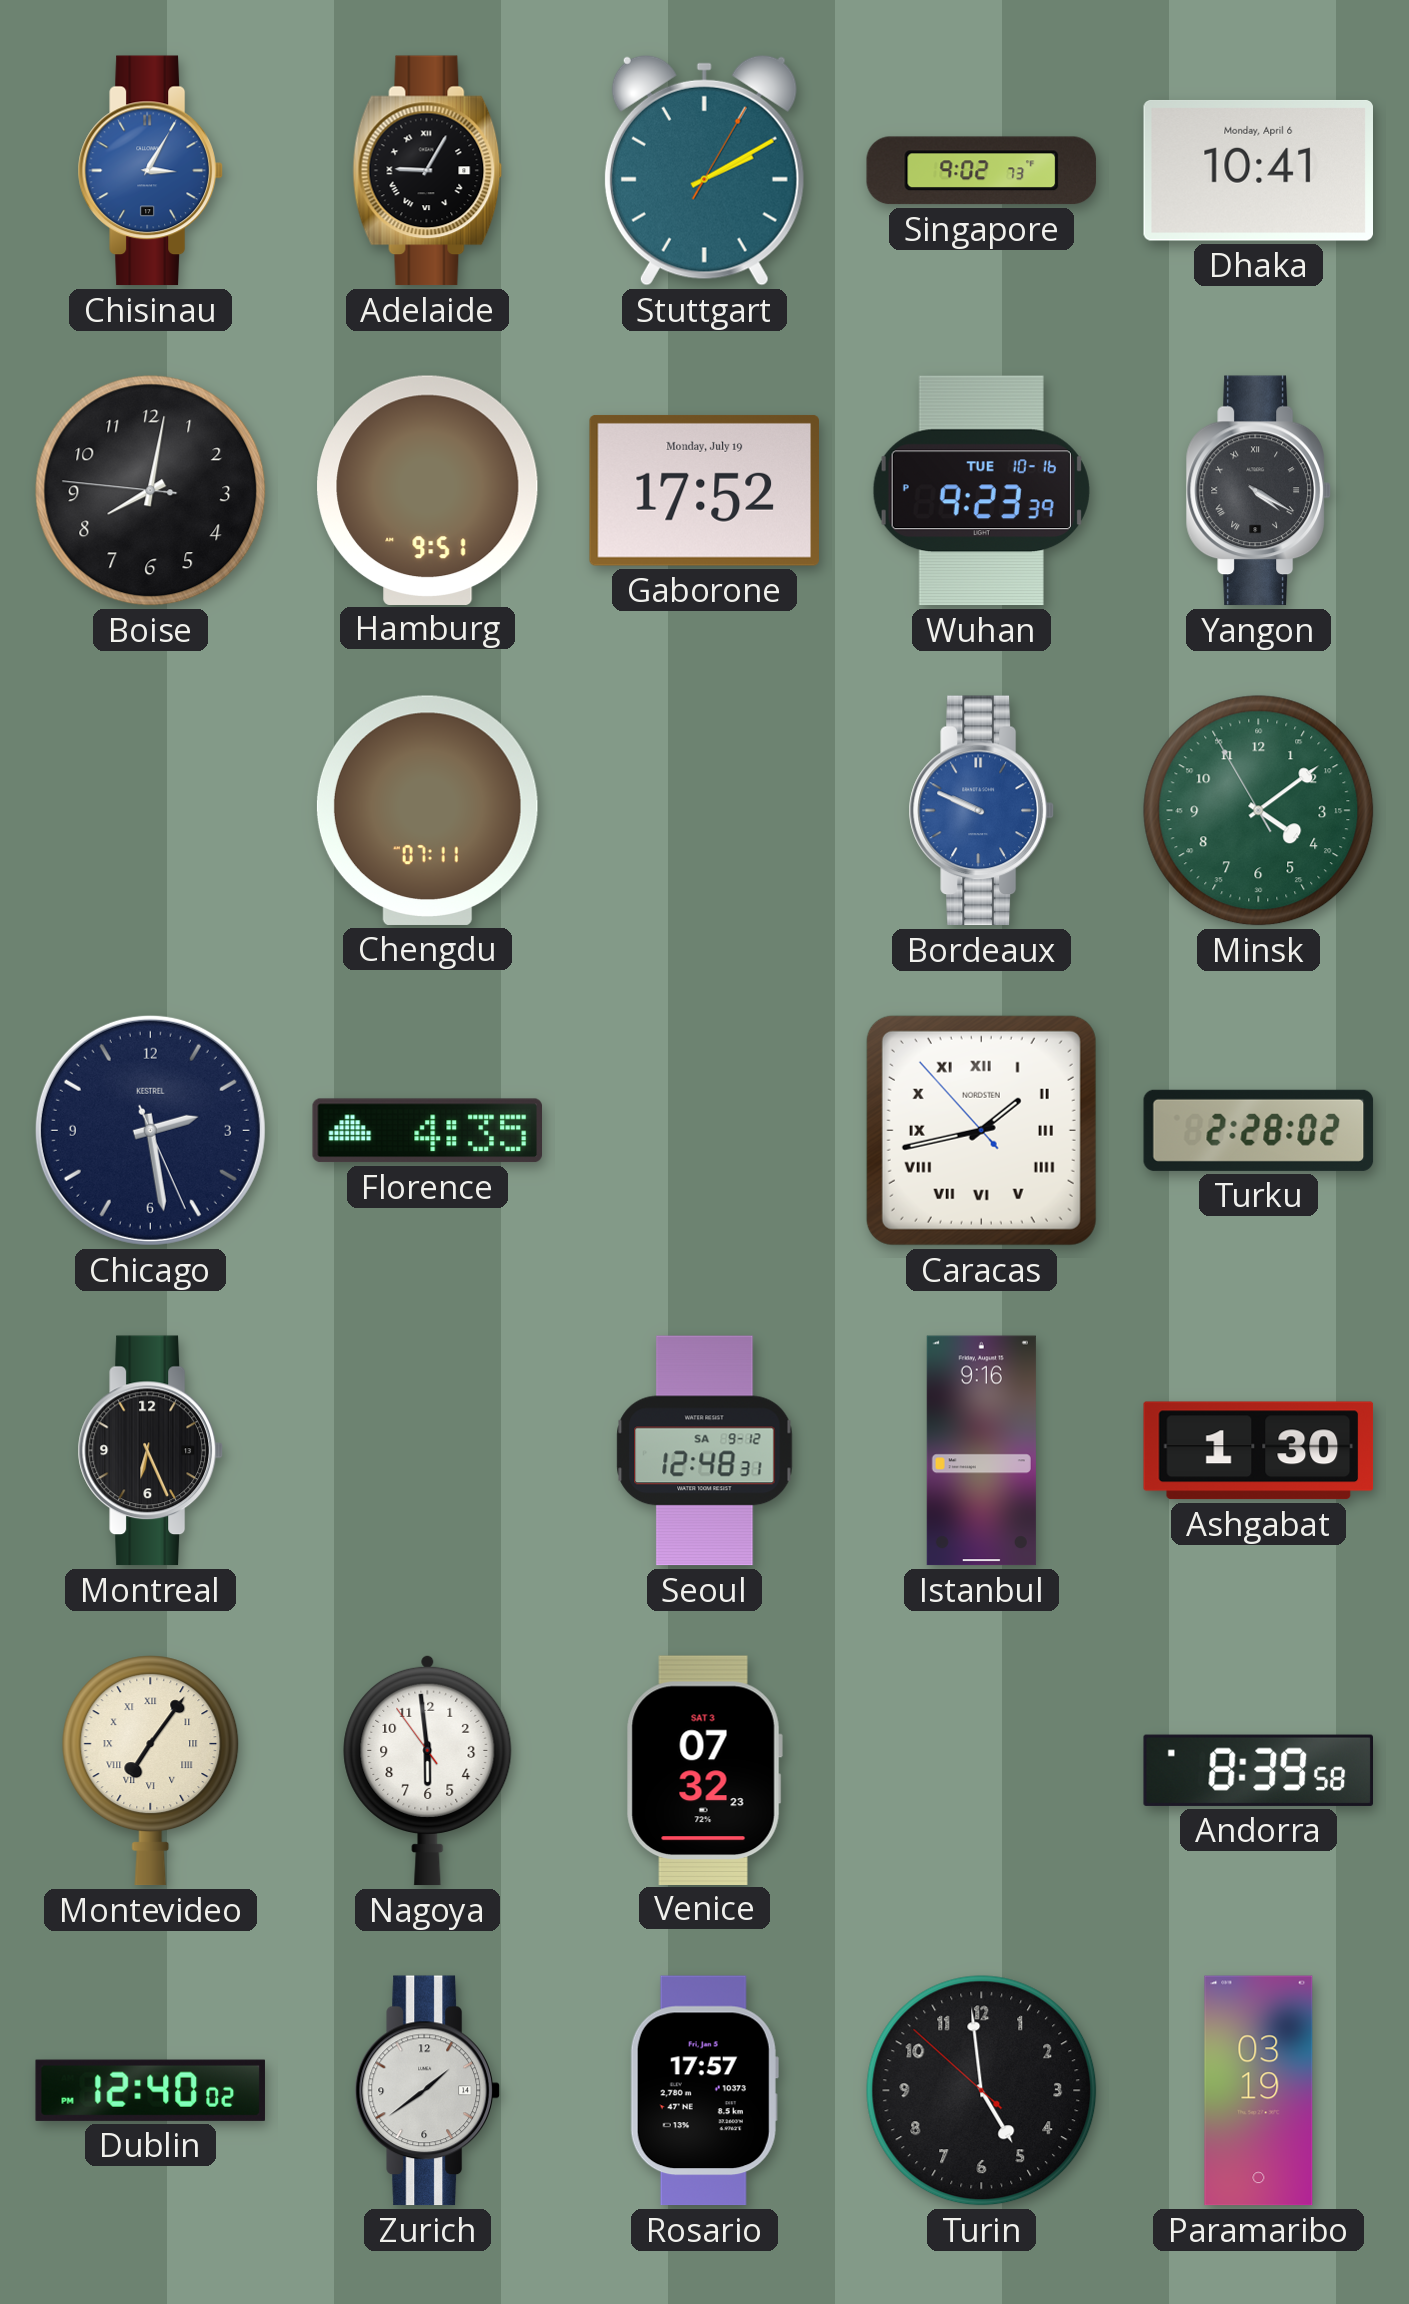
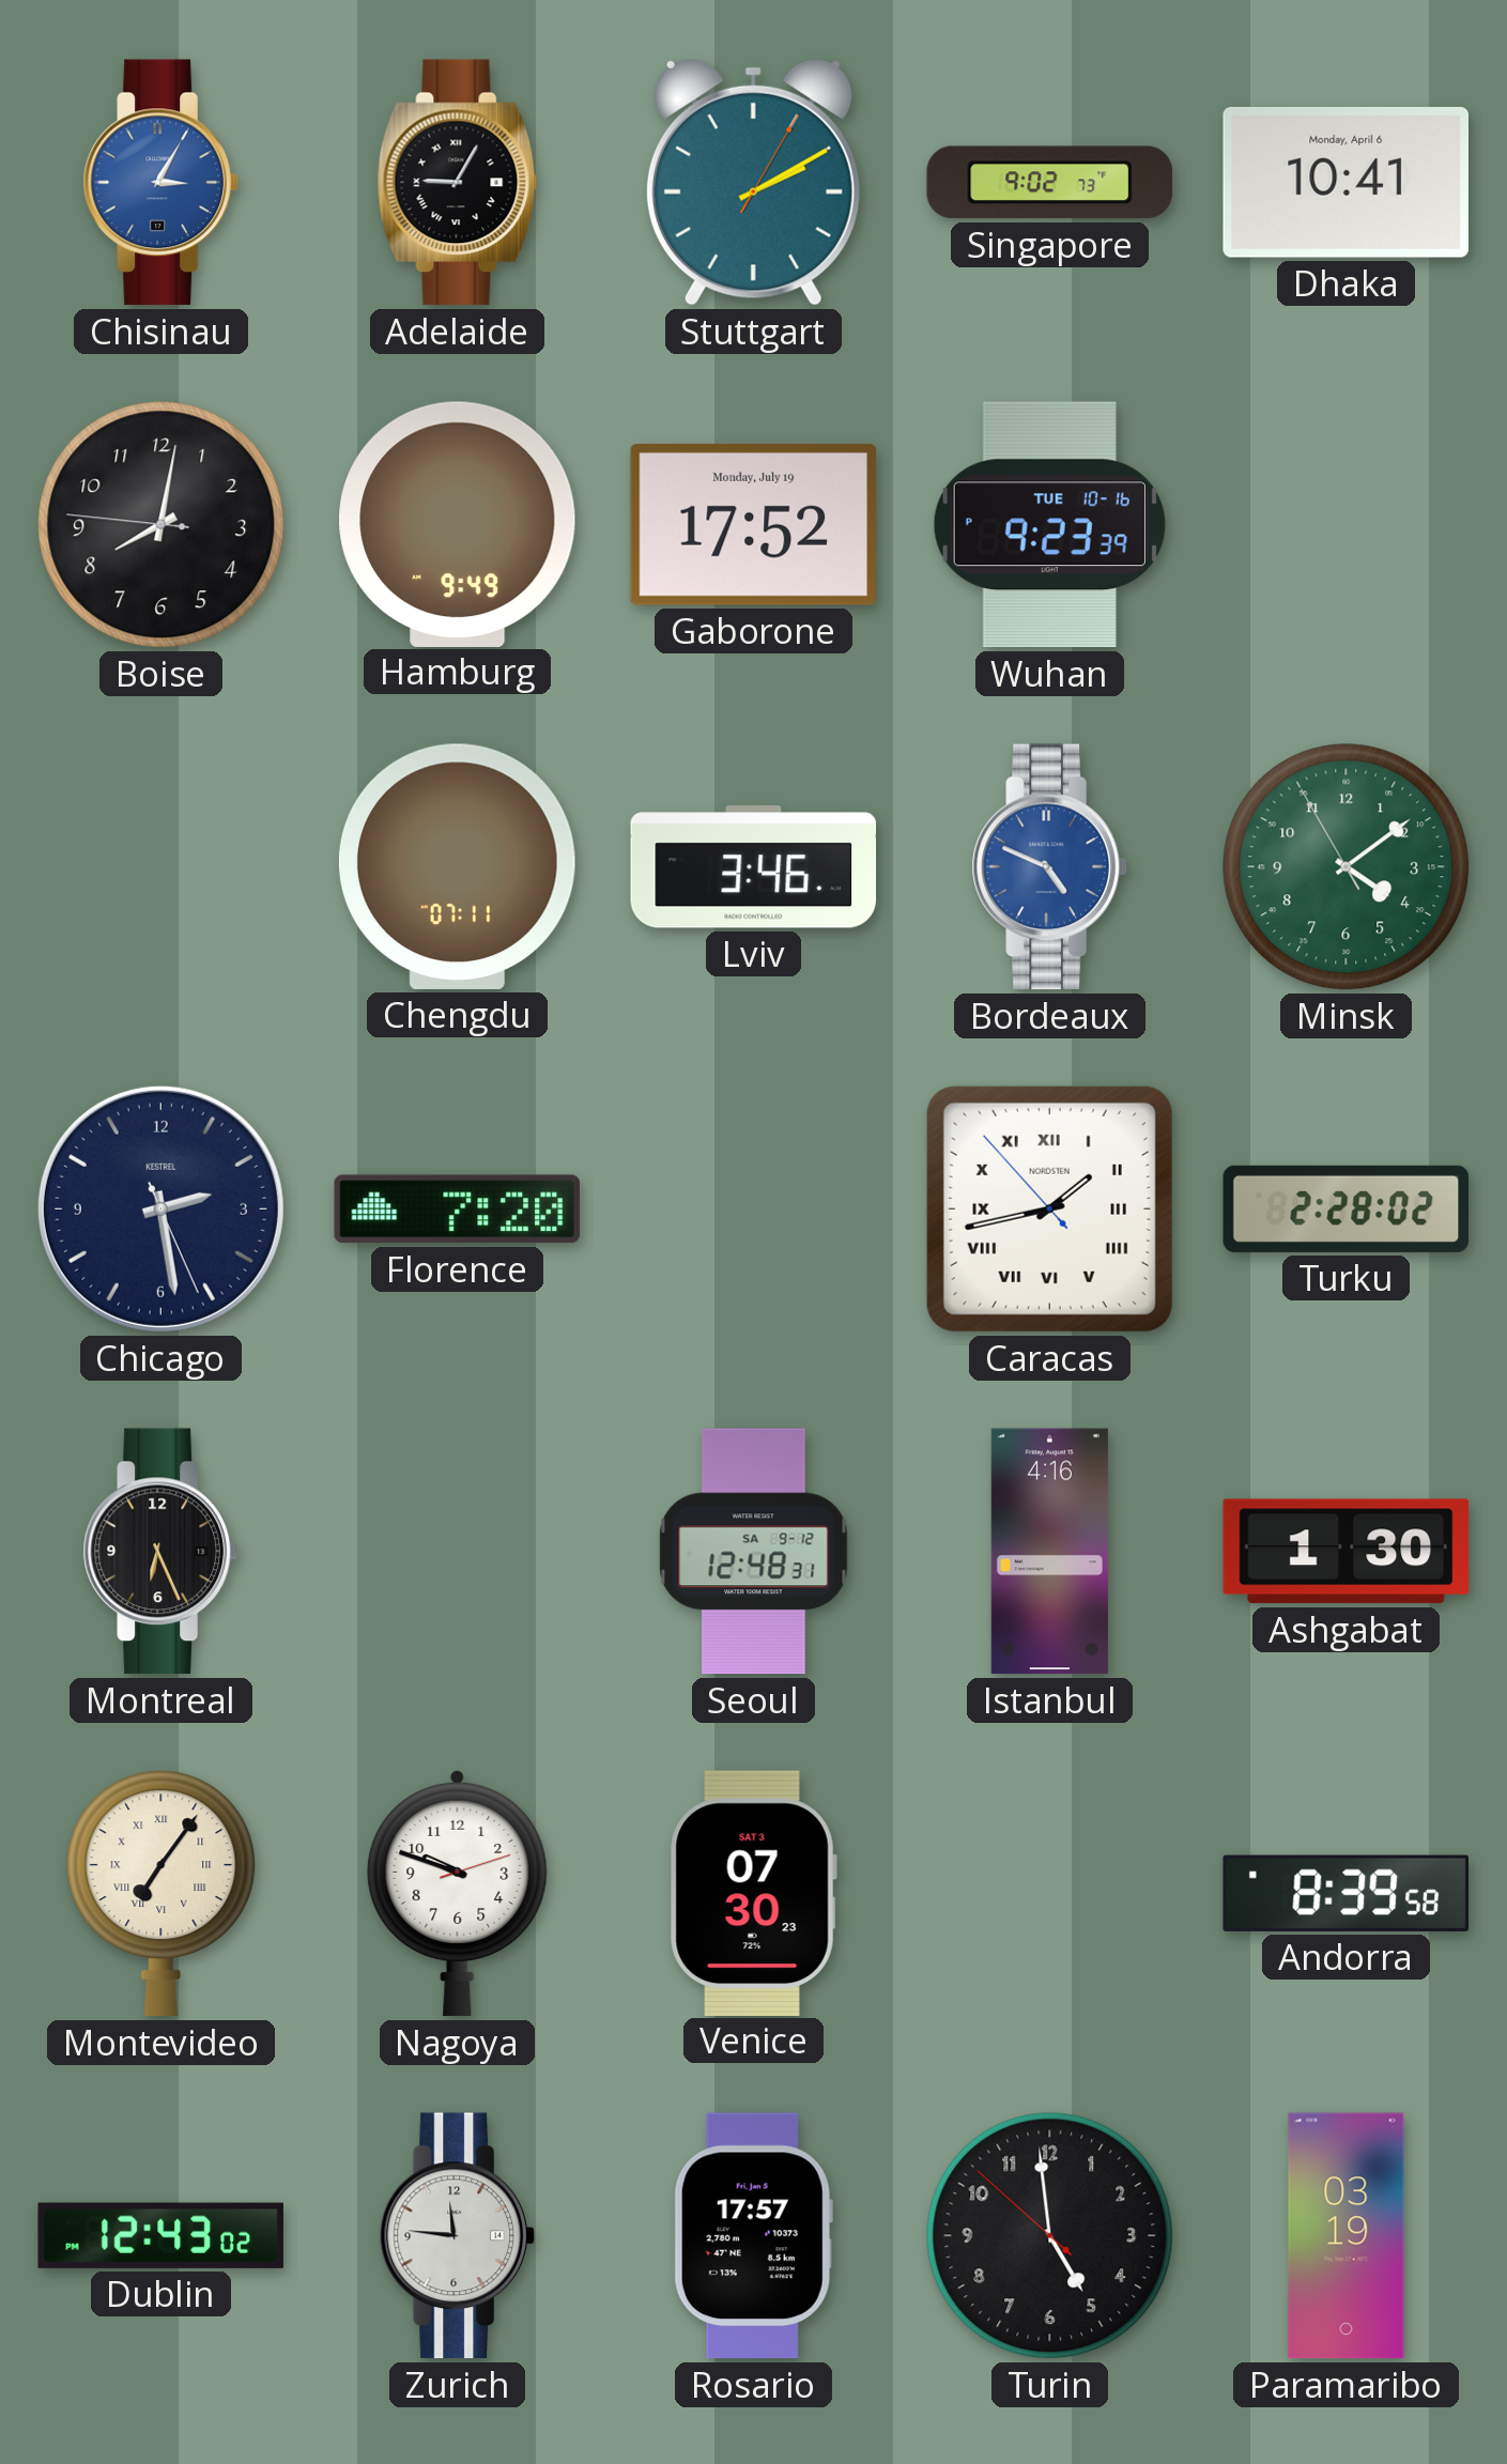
Hamburg: 9:51 -> 9:49
Yangon: 4:20 -> none
Lviv: none -> 3:46
Bordeaux: 9:49 -> 4:49
Florence: 4:35 -> 7:20
Istanbul: 9:16 -> 4:16
Nagoya: 5:58 -> 9:48
Venice: 07:32 -> 07:30
Dublin: 12:40 -> 12:43
Zurich: 1:39 -> 11:46
